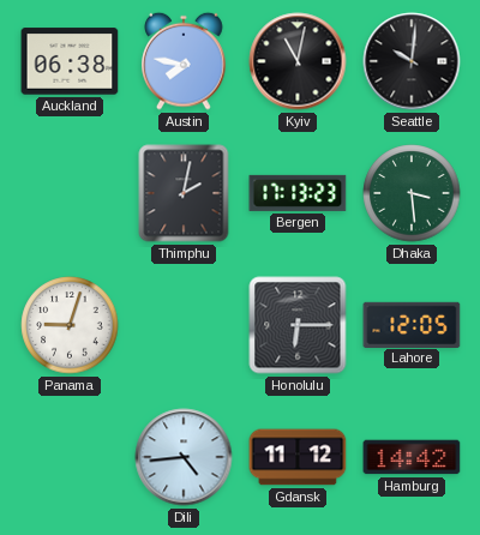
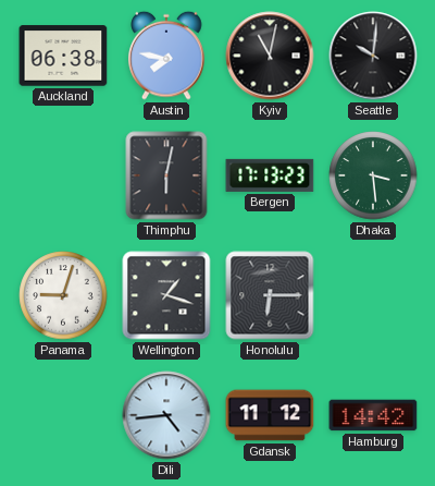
Thimphu: 2:02 -> 6:02
Wellington: none -> 1:18
Lahore: 12:05 -> none
